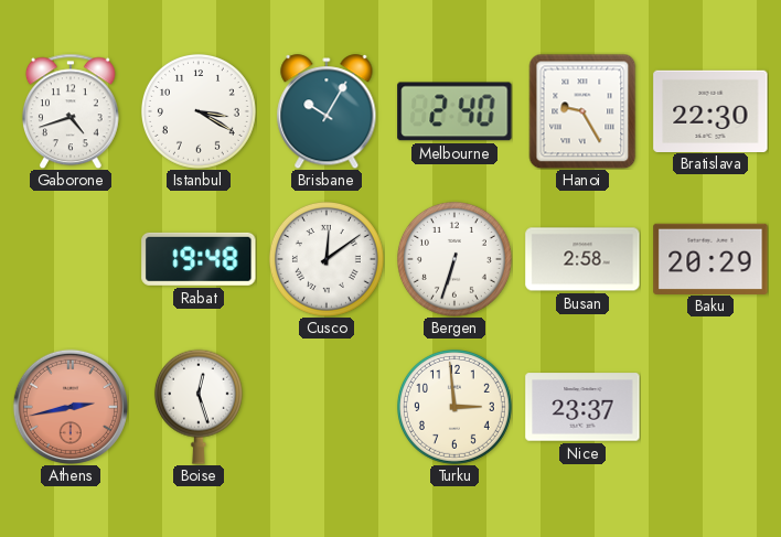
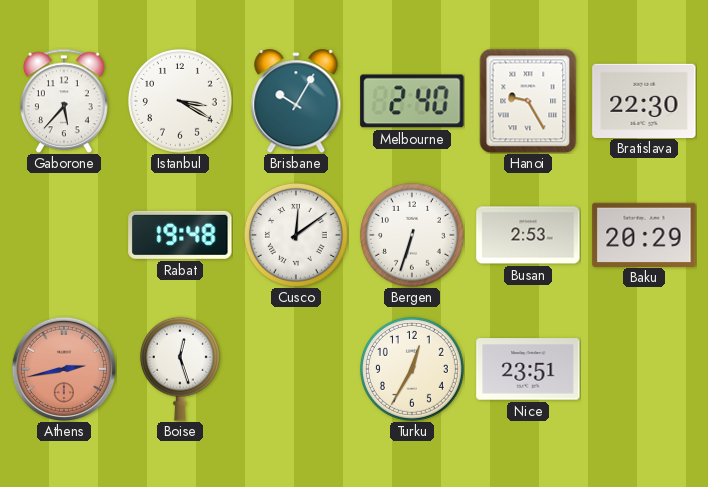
Gaborone: 4:42 -> 5:37
Busan: 2:58 -> 2:53
Turku: 2:59 -> 12:35
Nice: 23:37 -> 23:51
